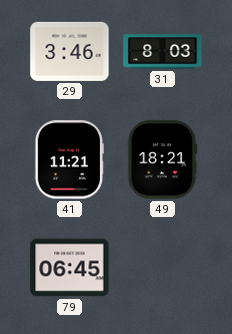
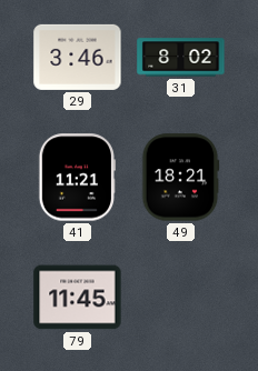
31: 8:03 -> 8:02
79: 06:45 -> 11:45
